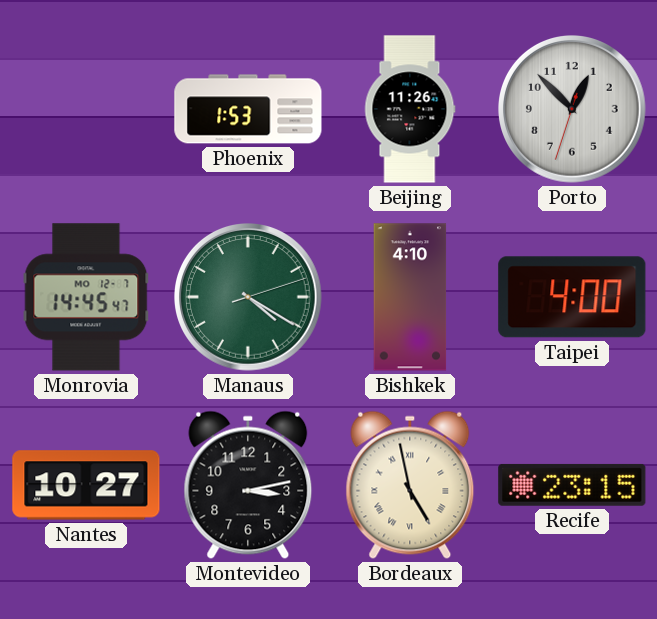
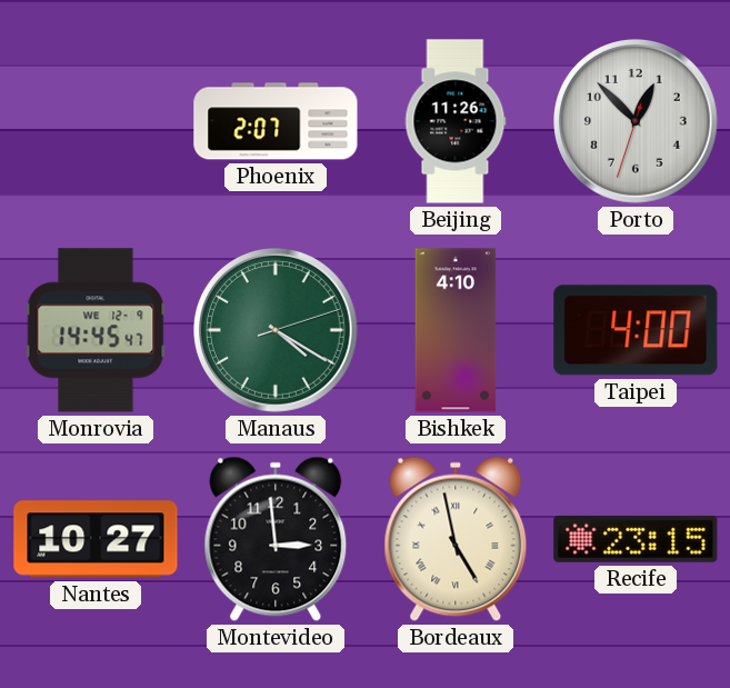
Phoenix: 1:53 -> 2:07
Monrovia date: MO 12-7 -> WE 12-9
Montevideo: 3:13 -> 2:59
